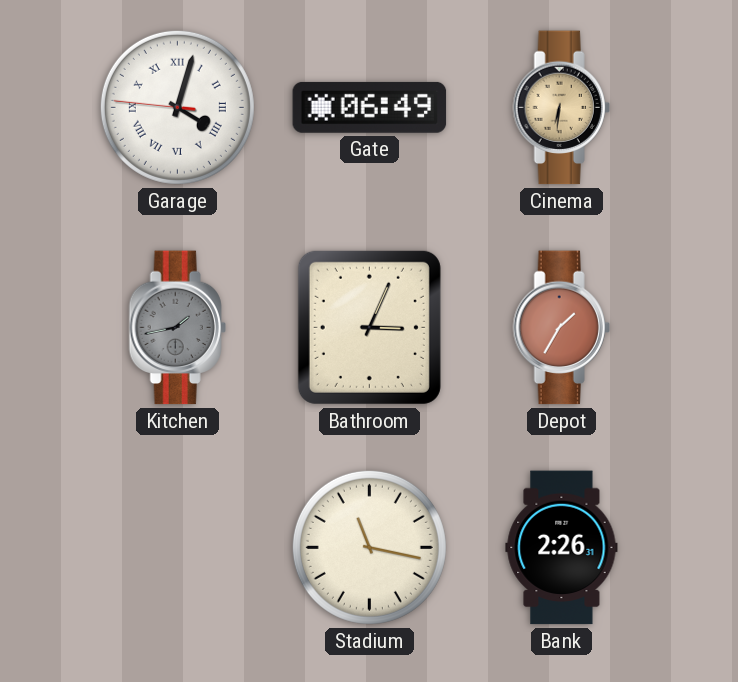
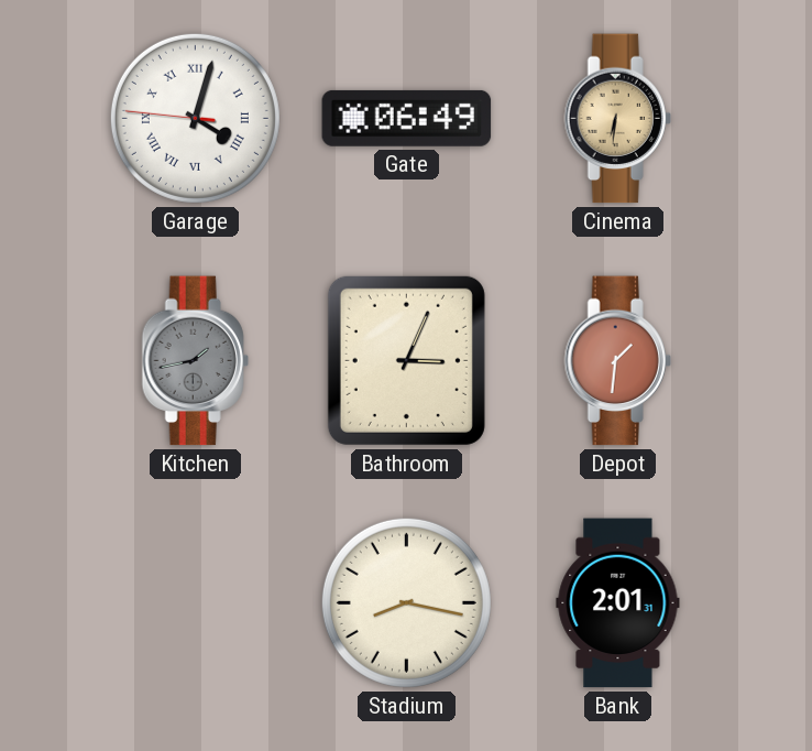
Depot: 1:35 -> 1:31
Stadium: 11:17 -> 8:17
Bank: 2:26 -> 2:01
